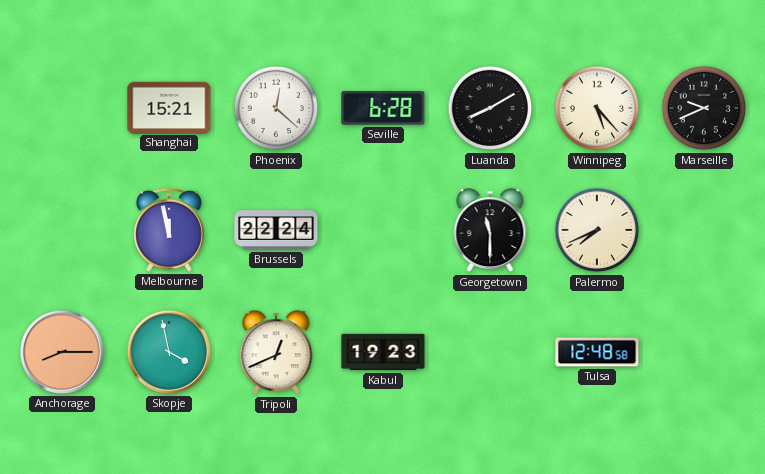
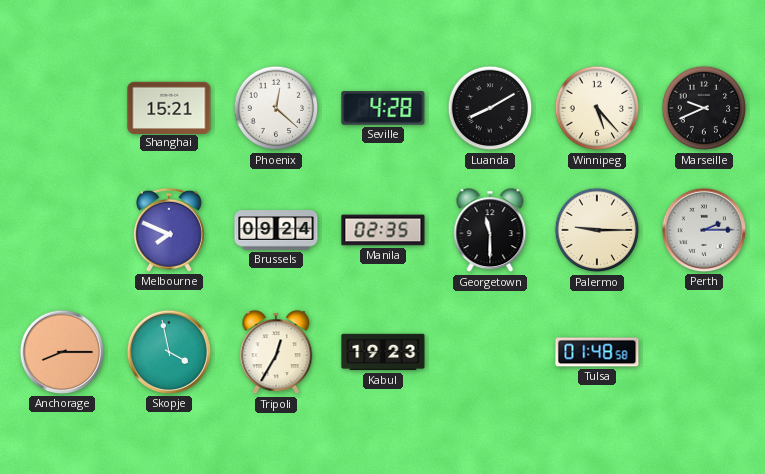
Seville: 6:28 -> 4:28
Melbourne: 11:58 -> 7:49
Brussels: 22:24 -> 09:24
Manila: none -> 02:35
Palermo: 7:41 -> 9:15
Perth: none -> 2:15
Tripoli: 12:41 -> 12:35
Tulsa: 12:48 -> 01:48
